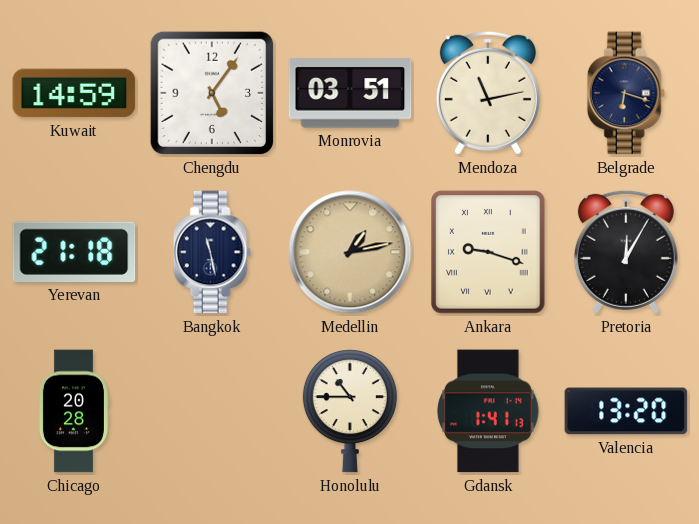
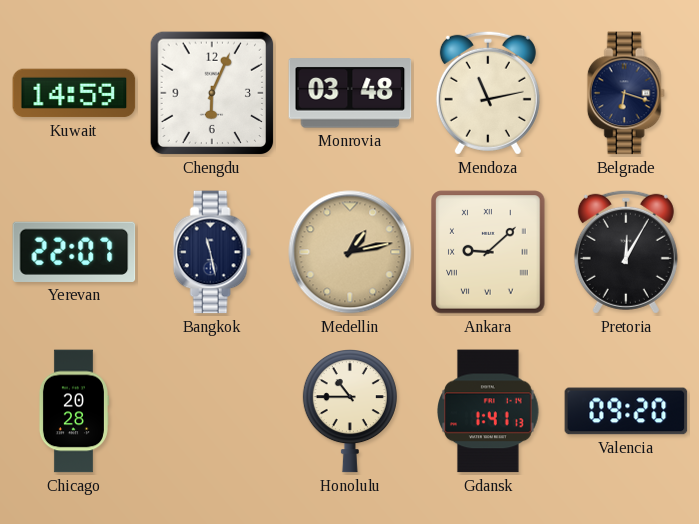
Chengdu: 5:06 -> 6:04
Monrovia: 03:51 -> 03:48
Yerevan: 21:18 -> 22:07
Ankara: 9:18 -> 9:08
Valencia: 13:20 -> 09:20
